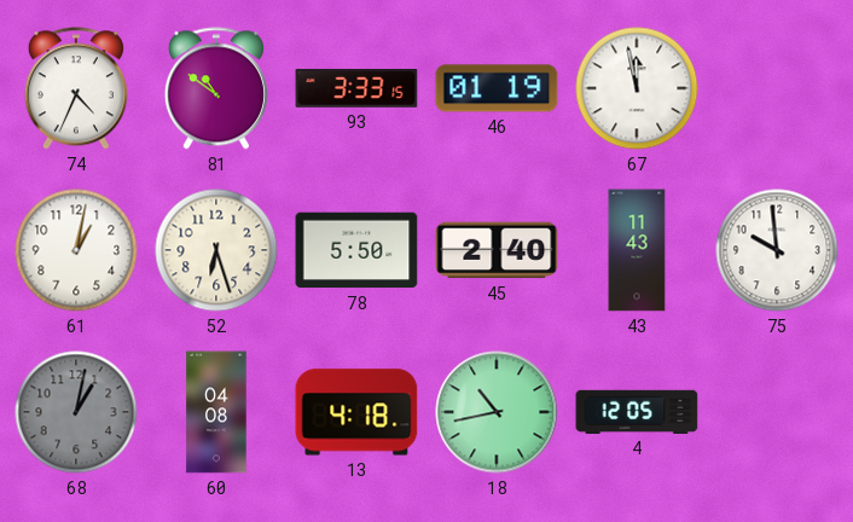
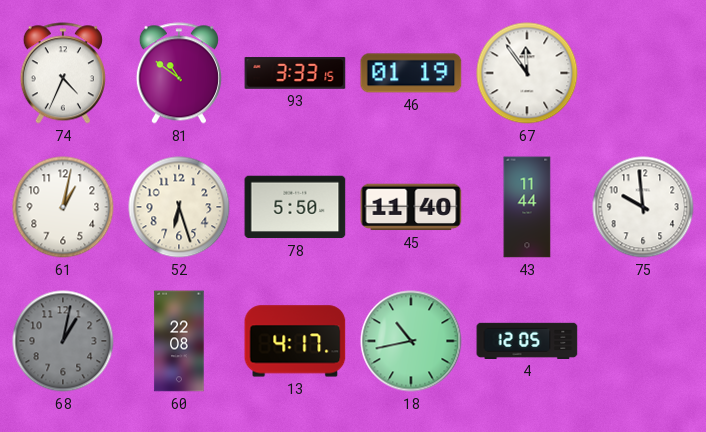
67: 11:58 -> 11:54
45: 2:40 -> 11:40
43: 11:43 -> 11:44
60: 04:08 -> 22:08
13: 4:18 -> 4:17
